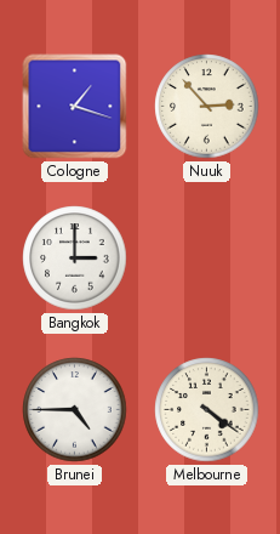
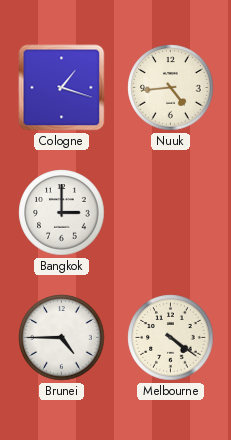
Nuuk: 2:53 -> 4:44
